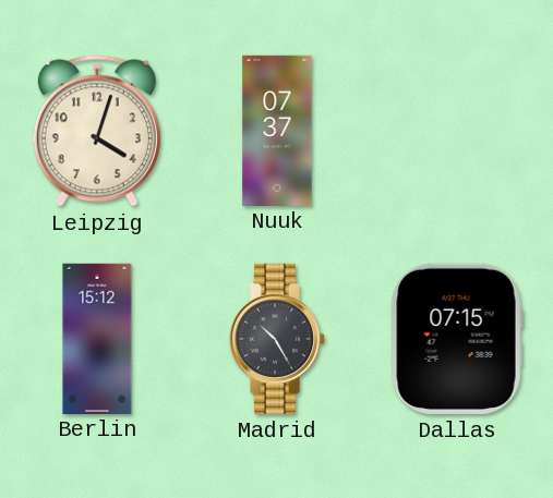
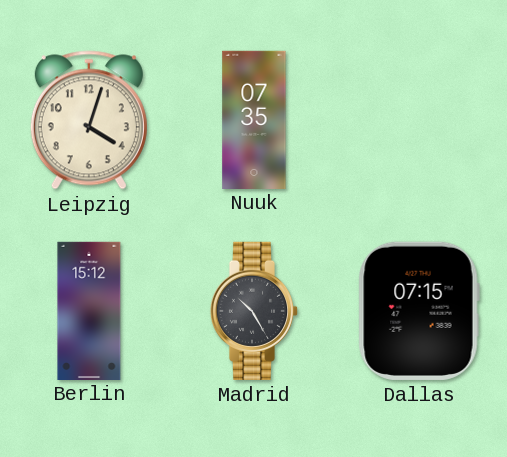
Nuuk: 07:37 -> 07:35
